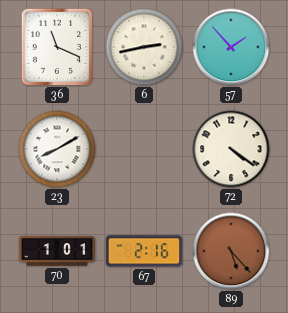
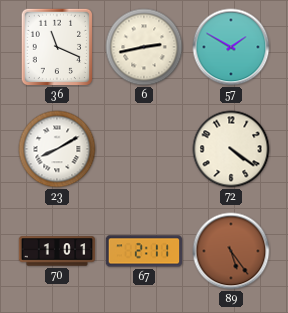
57: 1:53 -> 1:50
67: 2:16 -> 2:11
89: 5:23 -> 5:24
